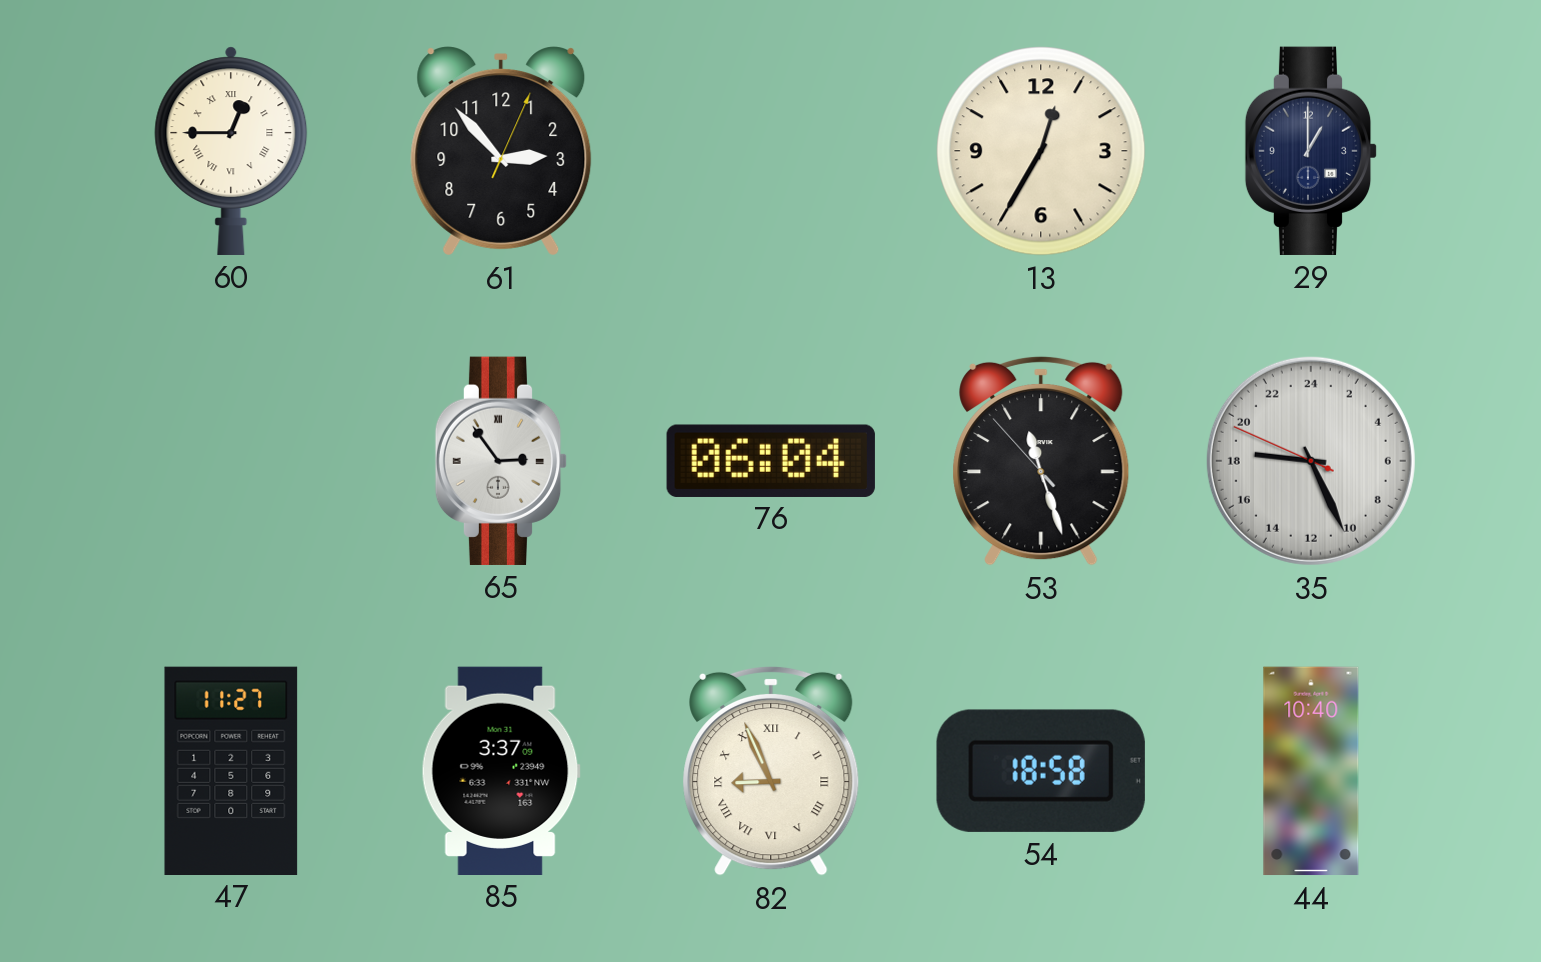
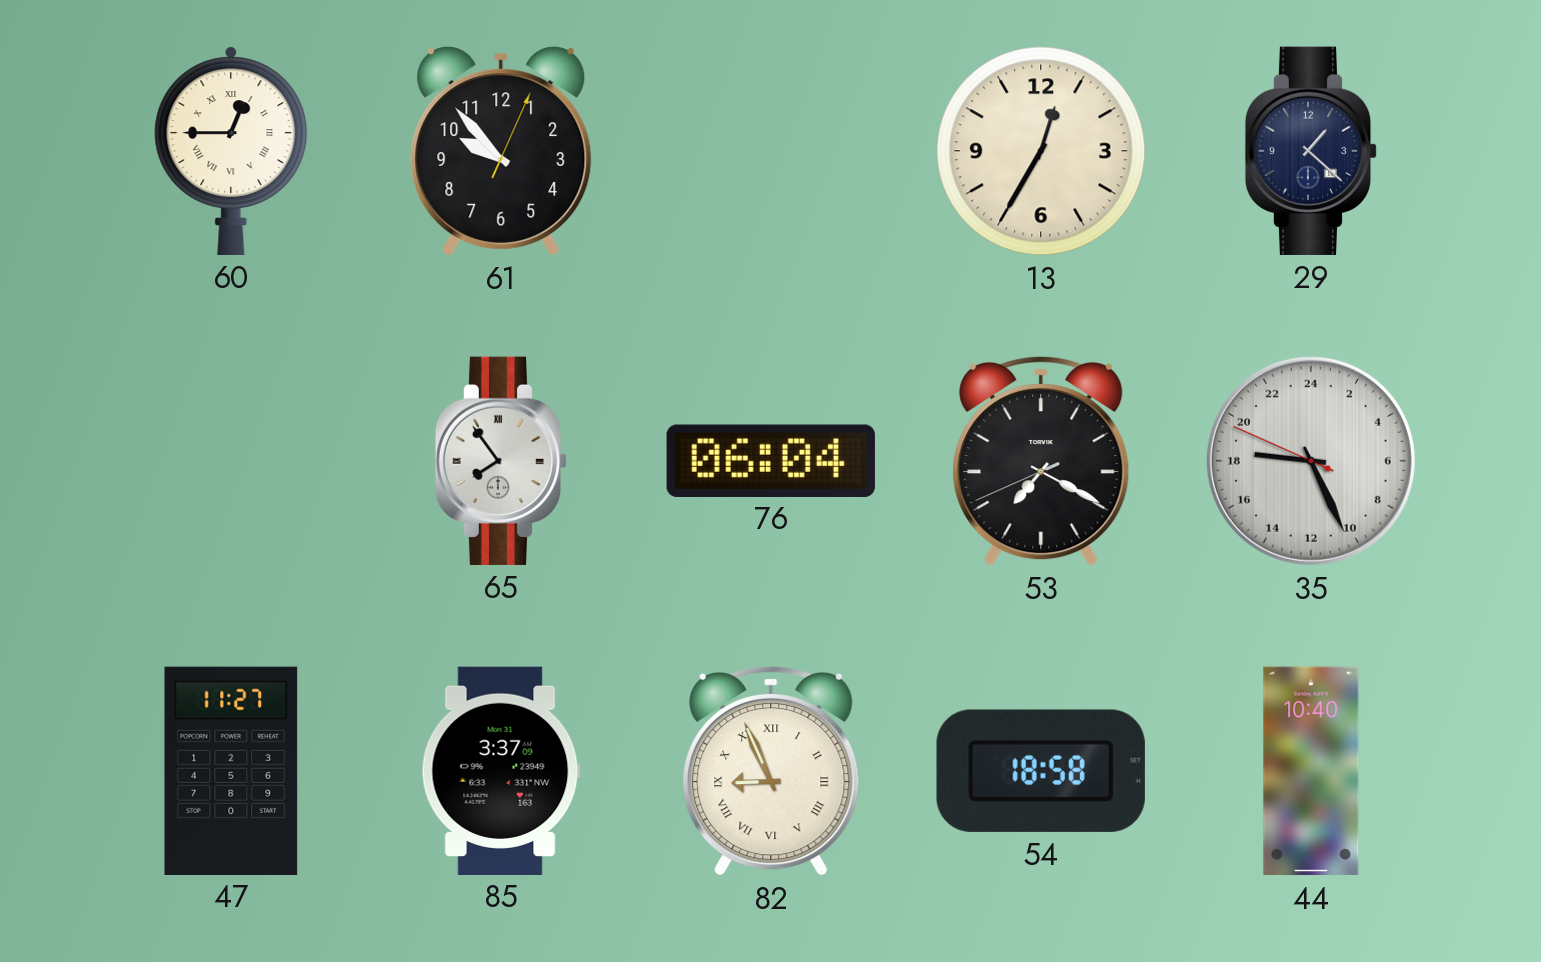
61: 2:53 -> 9:53
29: 1:00 -> 1:22
65: 2:54 -> 7:54
53: 11:26 -> 7:19
